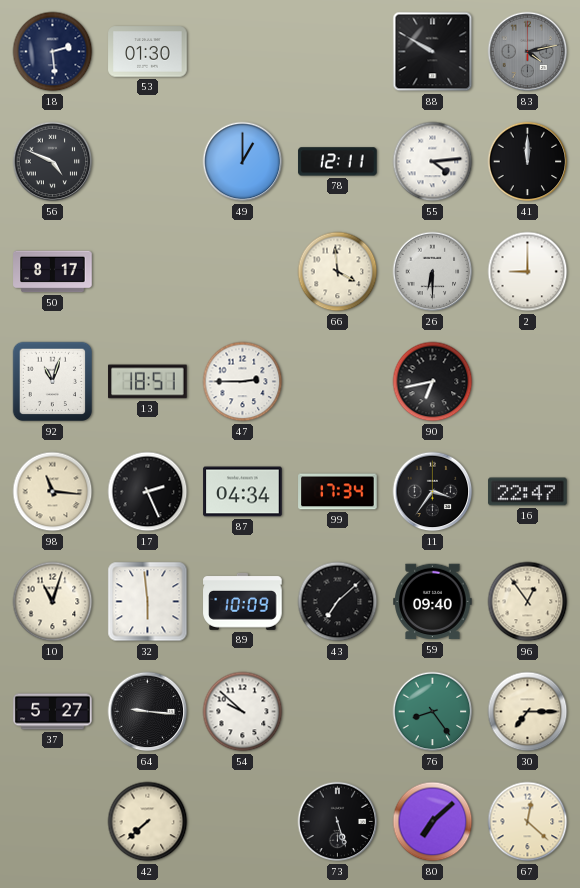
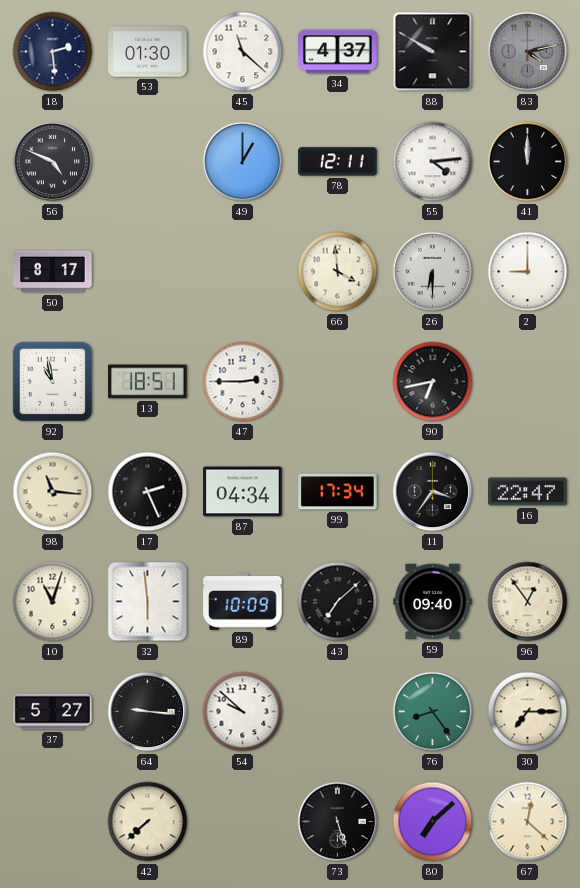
45: none -> 11:22
34: none -> 4:37
92: 11:03 -> 10:58
